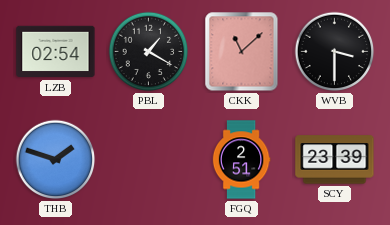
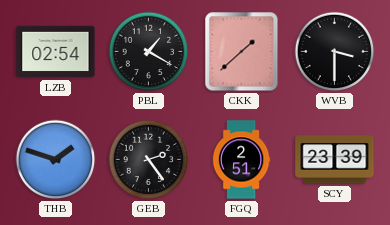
CKK: 11:08 -> 1:38
GEB: none -> 2:24
